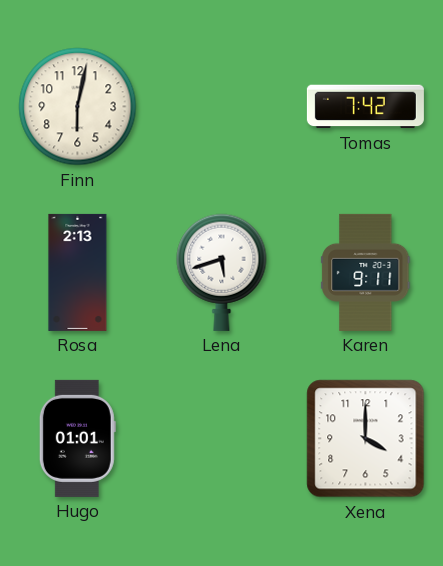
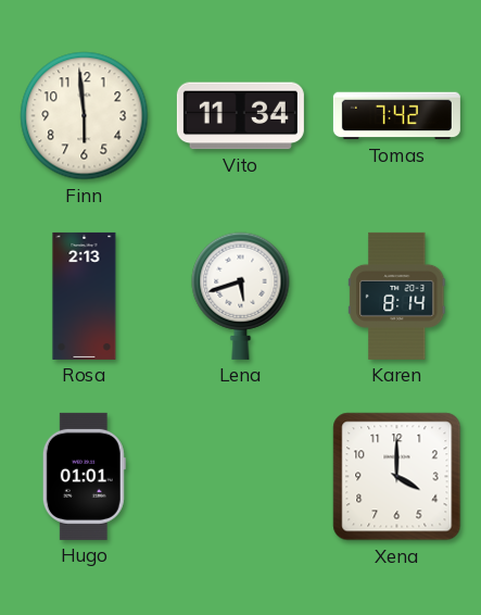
Finn: 6:02 -> 5:59
Vito: none -> 11:34
Karen: 9:11 -> 8:14
